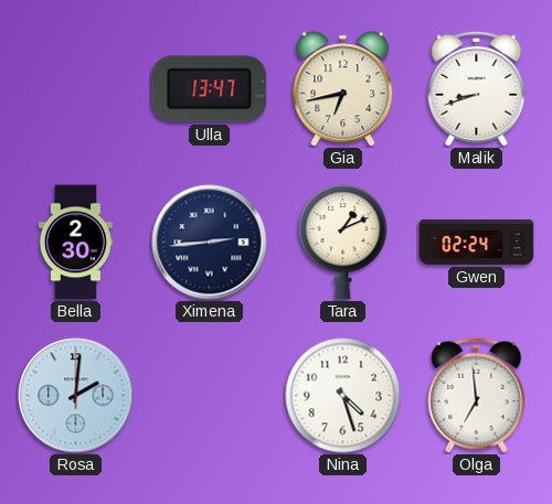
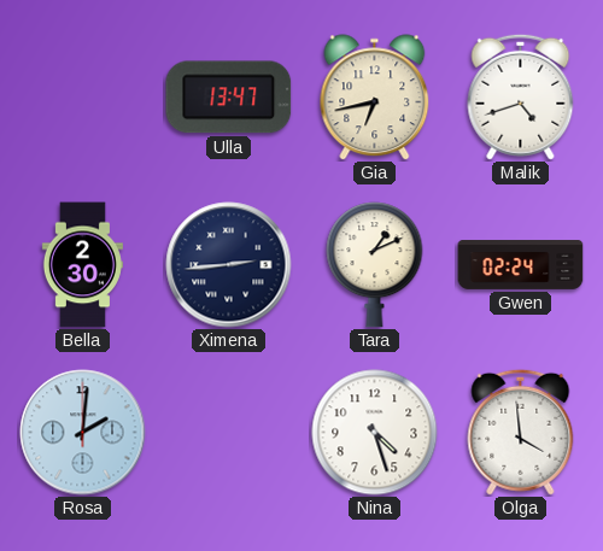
Malik: 8:42 -> 4:42
Olga: 6:59 -> 3:59
